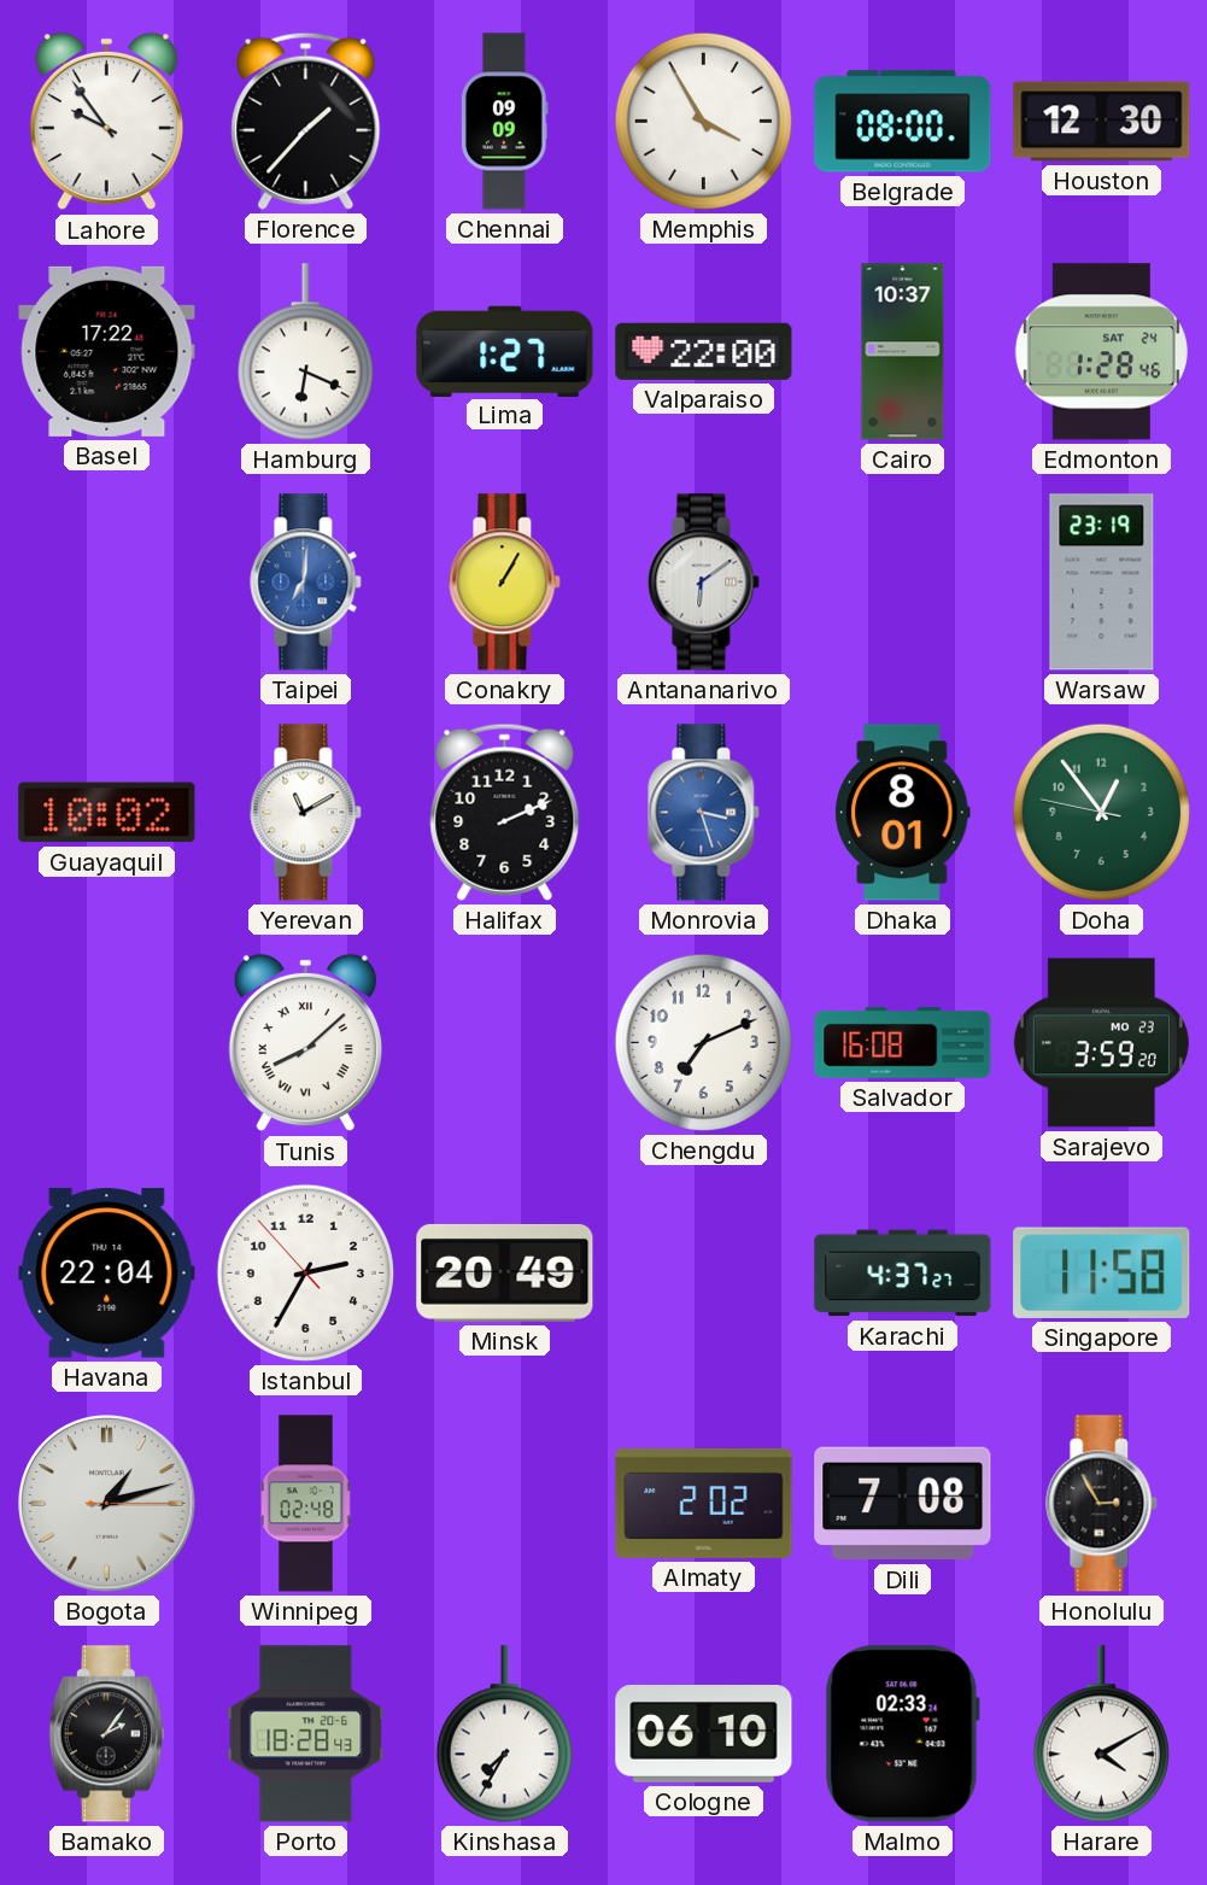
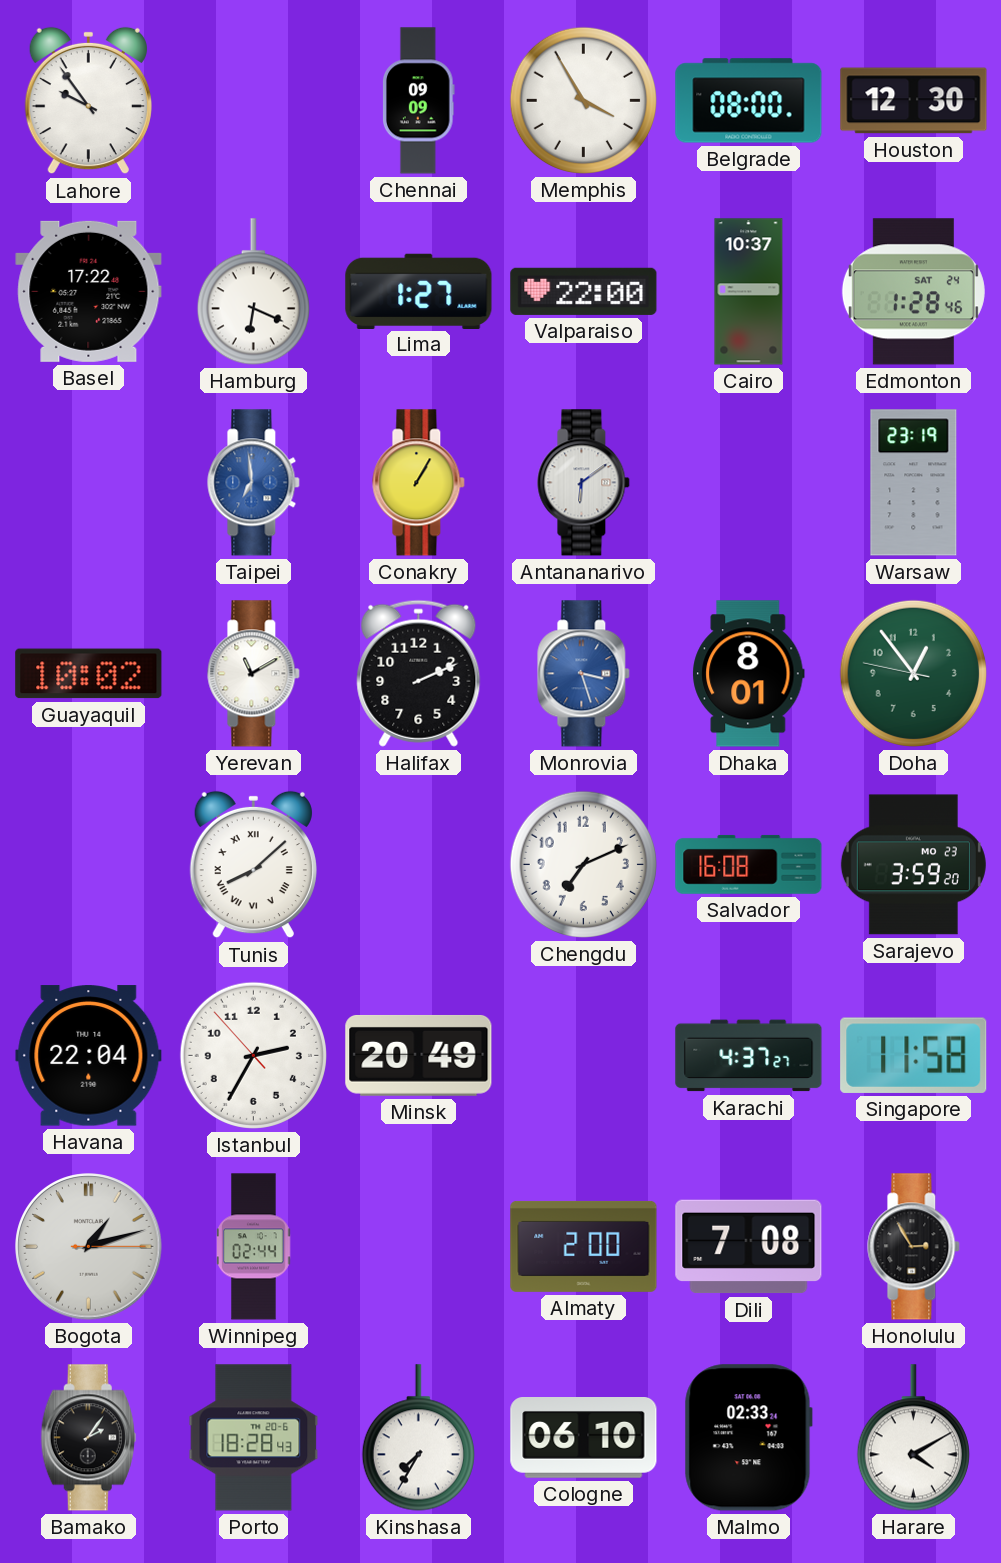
Florence: 1:37 -> none
Taipei: 7:01 -> 6:59
Winnipeg: 02:48 -> 02:44
Almaty: 2:02 -> 2:00
